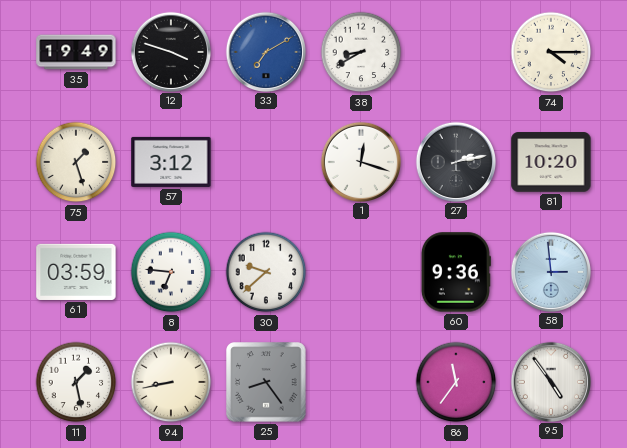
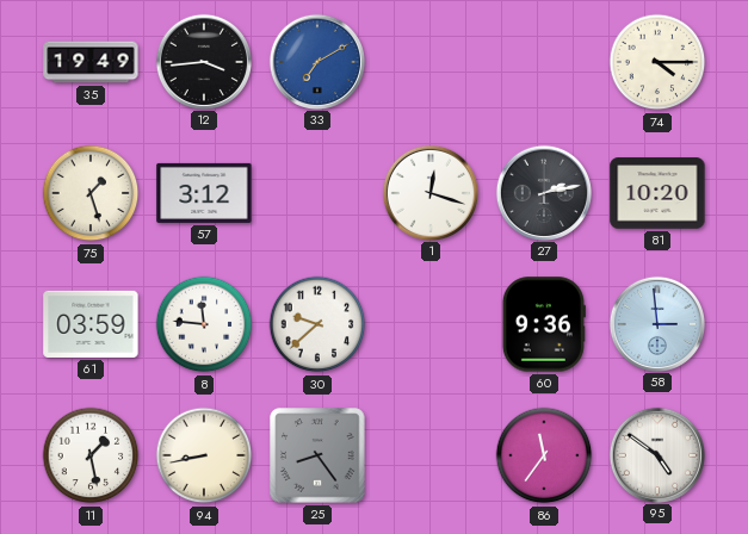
12: 3:48 -> 3:44
38: 8:40 -> none
8: 6:46 -> 11:46
95: 4:54 -> 4:51
